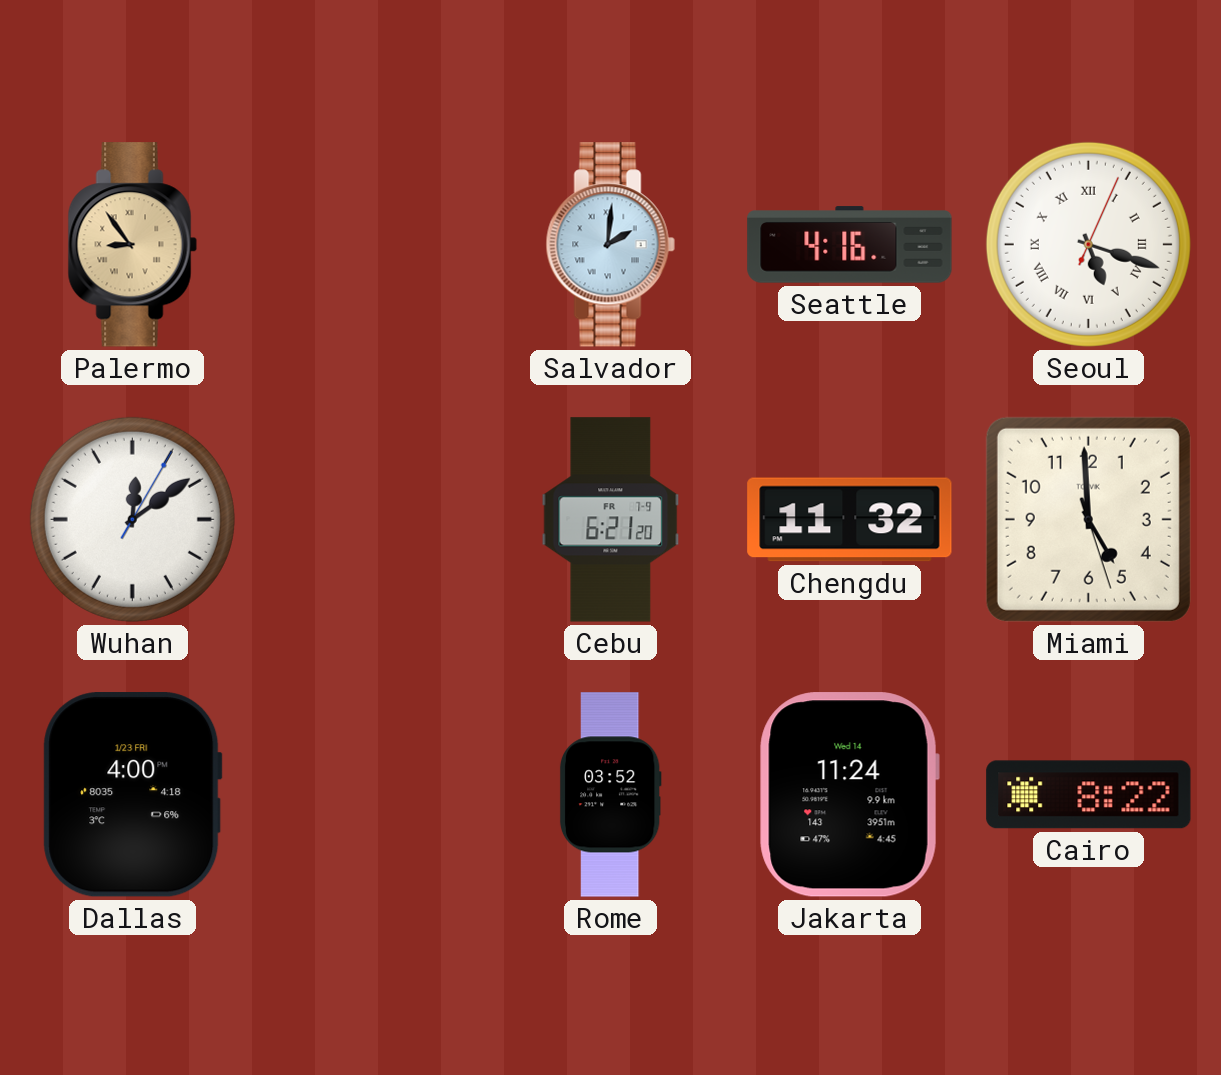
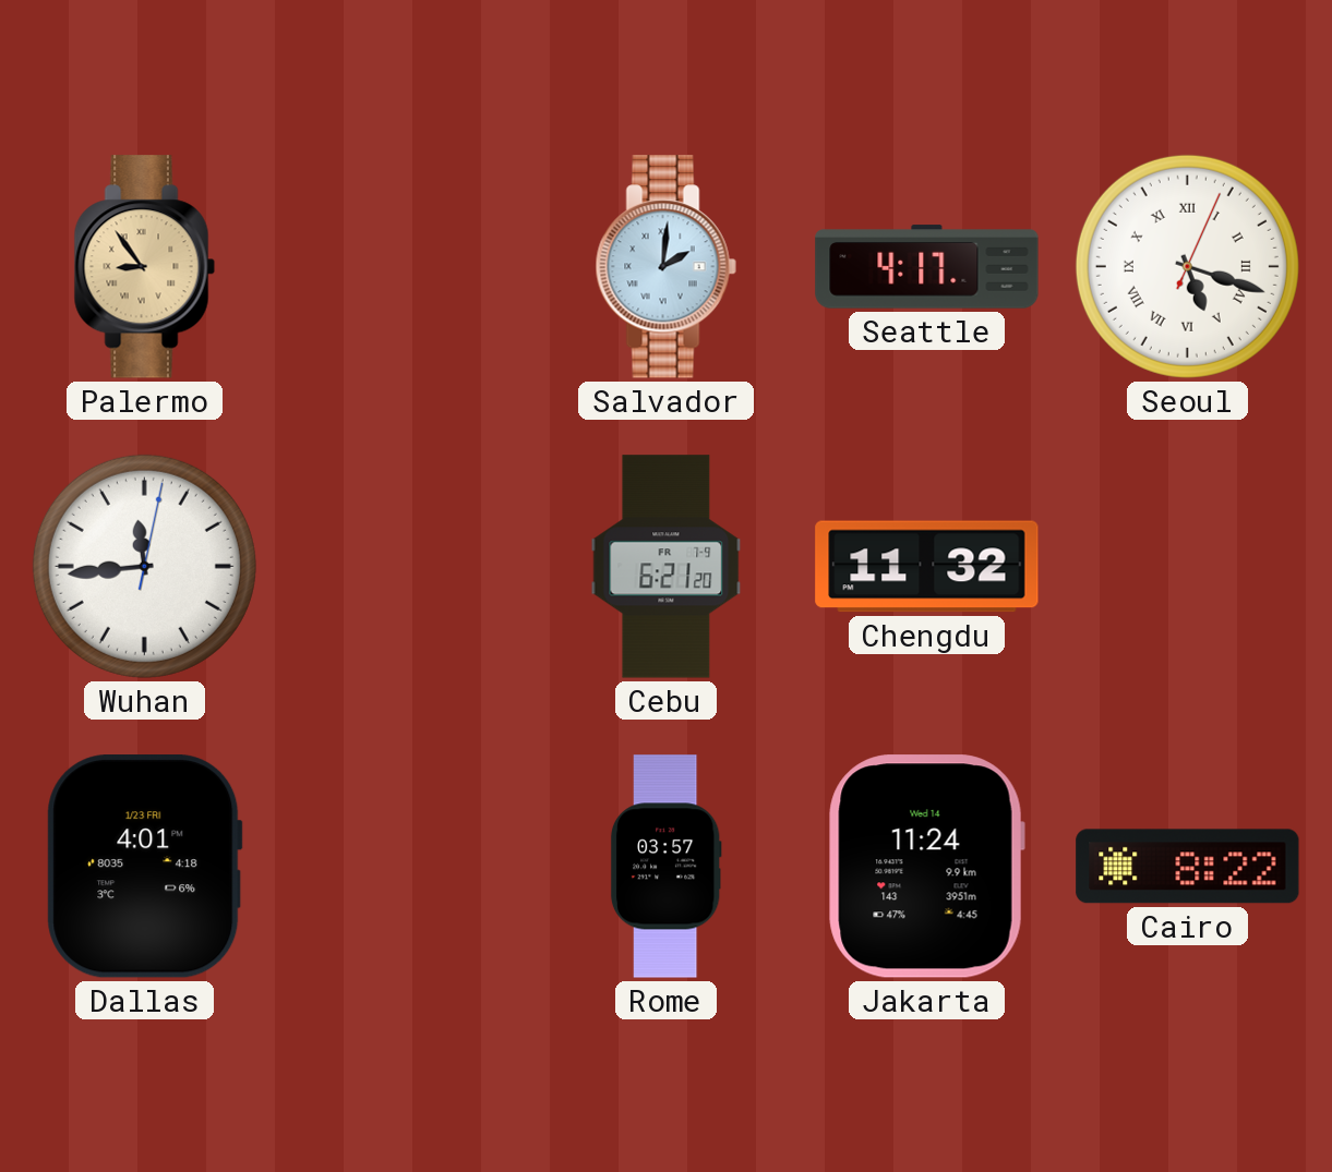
Seattle: 4:16 -> 4:17
Wuhan: 12:09 -> 11:44
Miami: 4:59 -> none
Dallas: 4:00 -> 4:01
Rome: 03:52 -> 03:57
